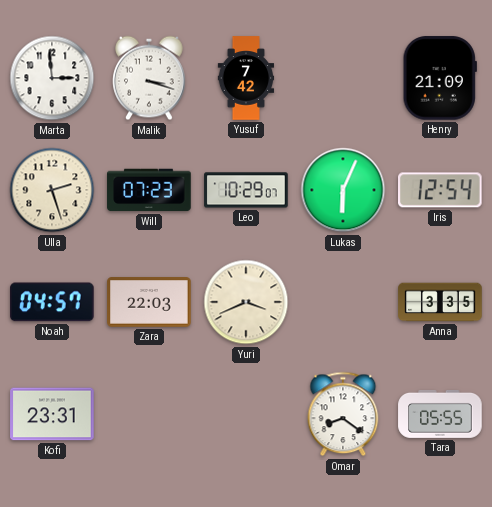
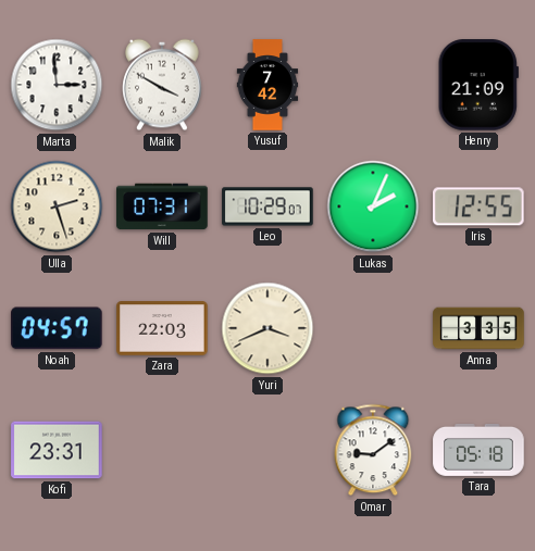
Malik: 3:18 -> 3:50
Will: 07:23 -> 07:31
Lukas: 6:04 -> 2:04
Iris: 12:54 -> 12:55
Omar: 8:21 -> 9:09
Tara: 05:55 -> 05:18
